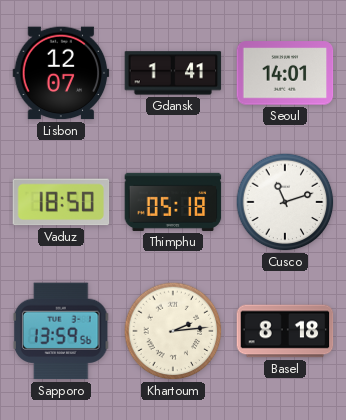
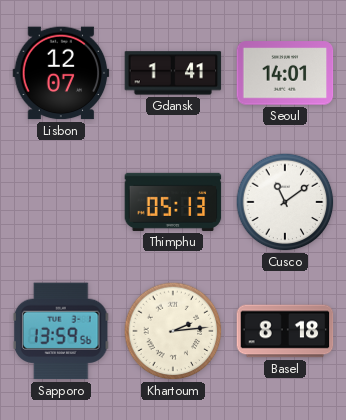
Vaduz: 18:50 -> none
Thimphu: 05:18 -> 05:13
Cusco: 11:12 -> 11:09
